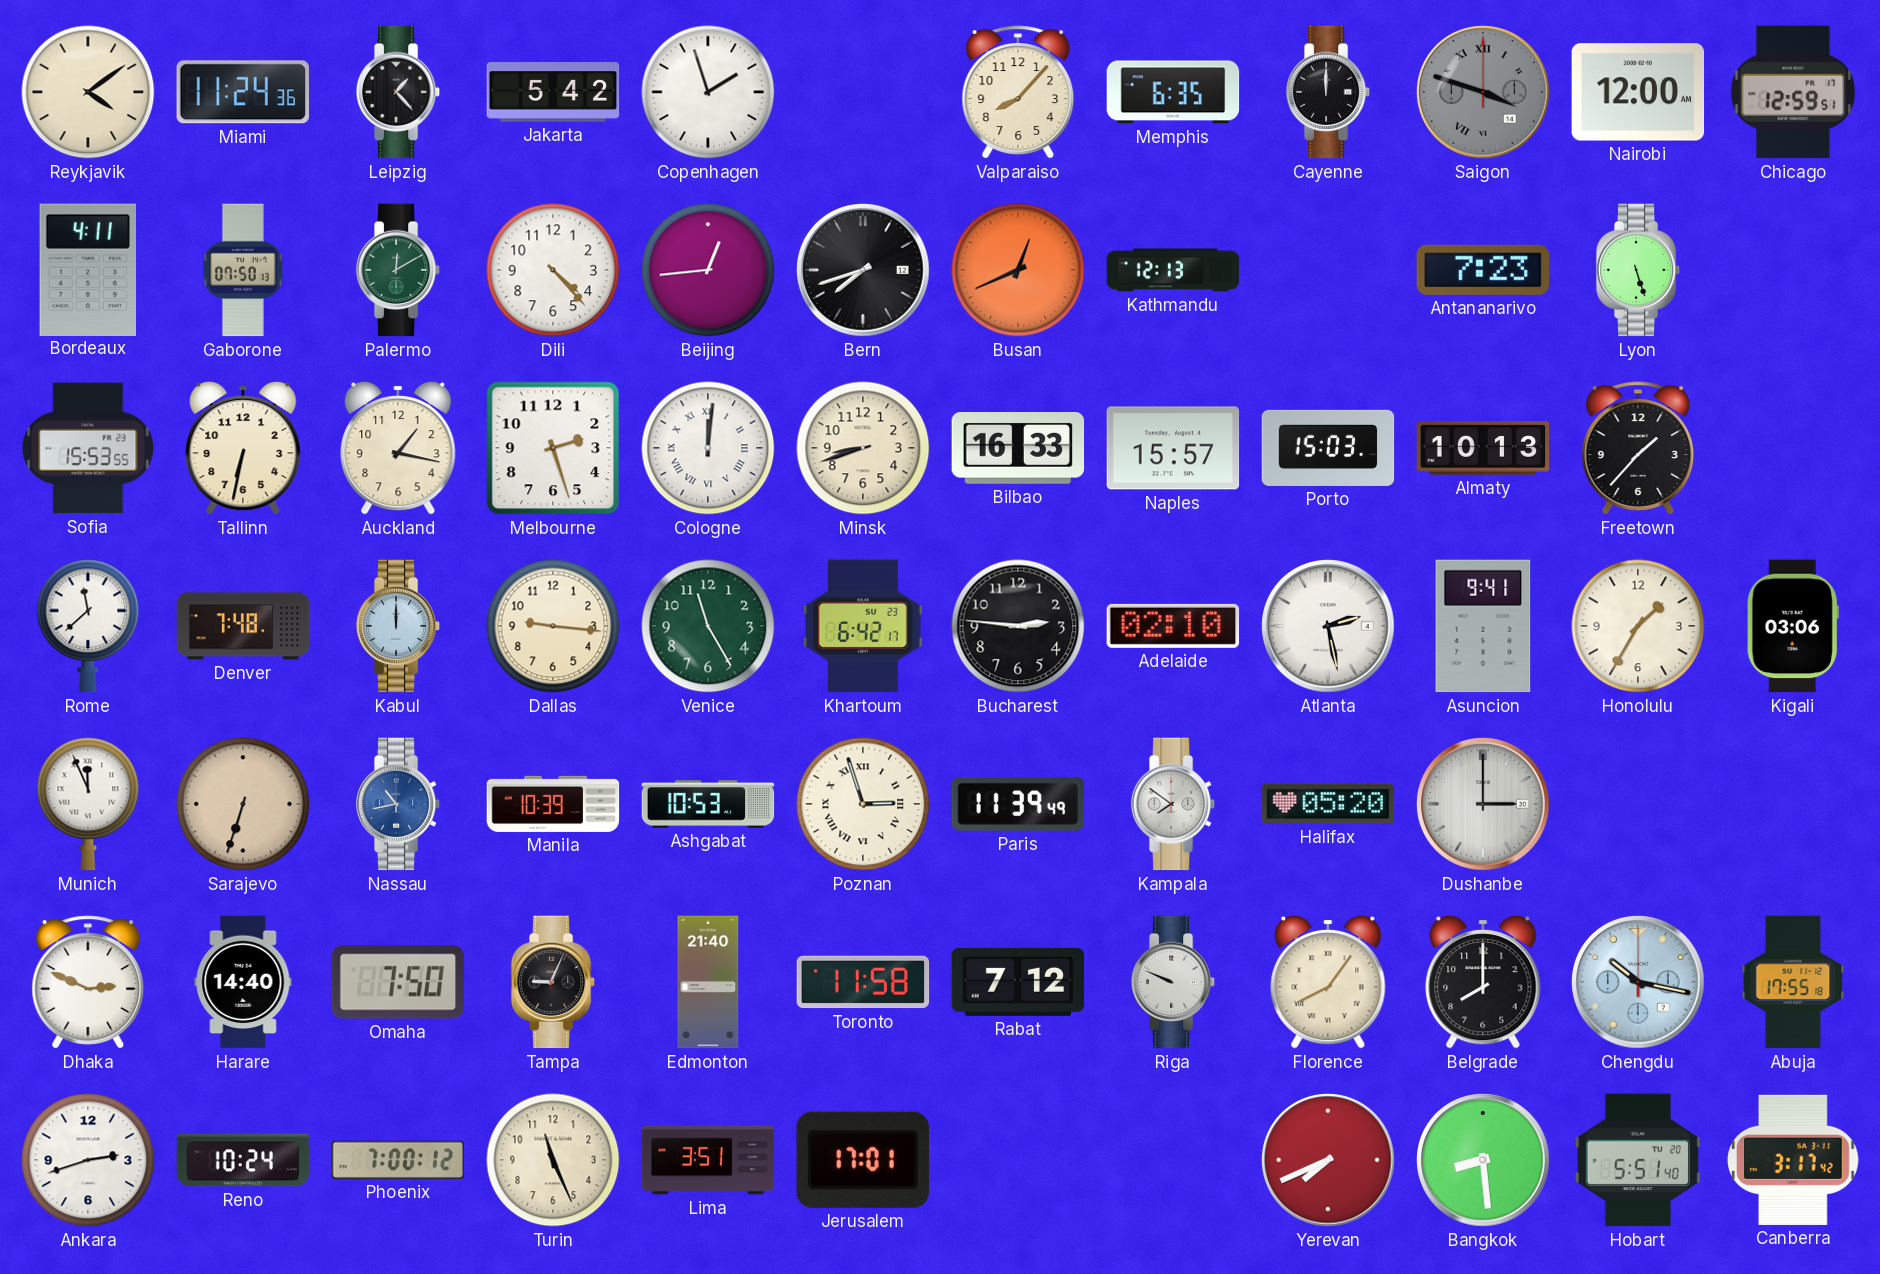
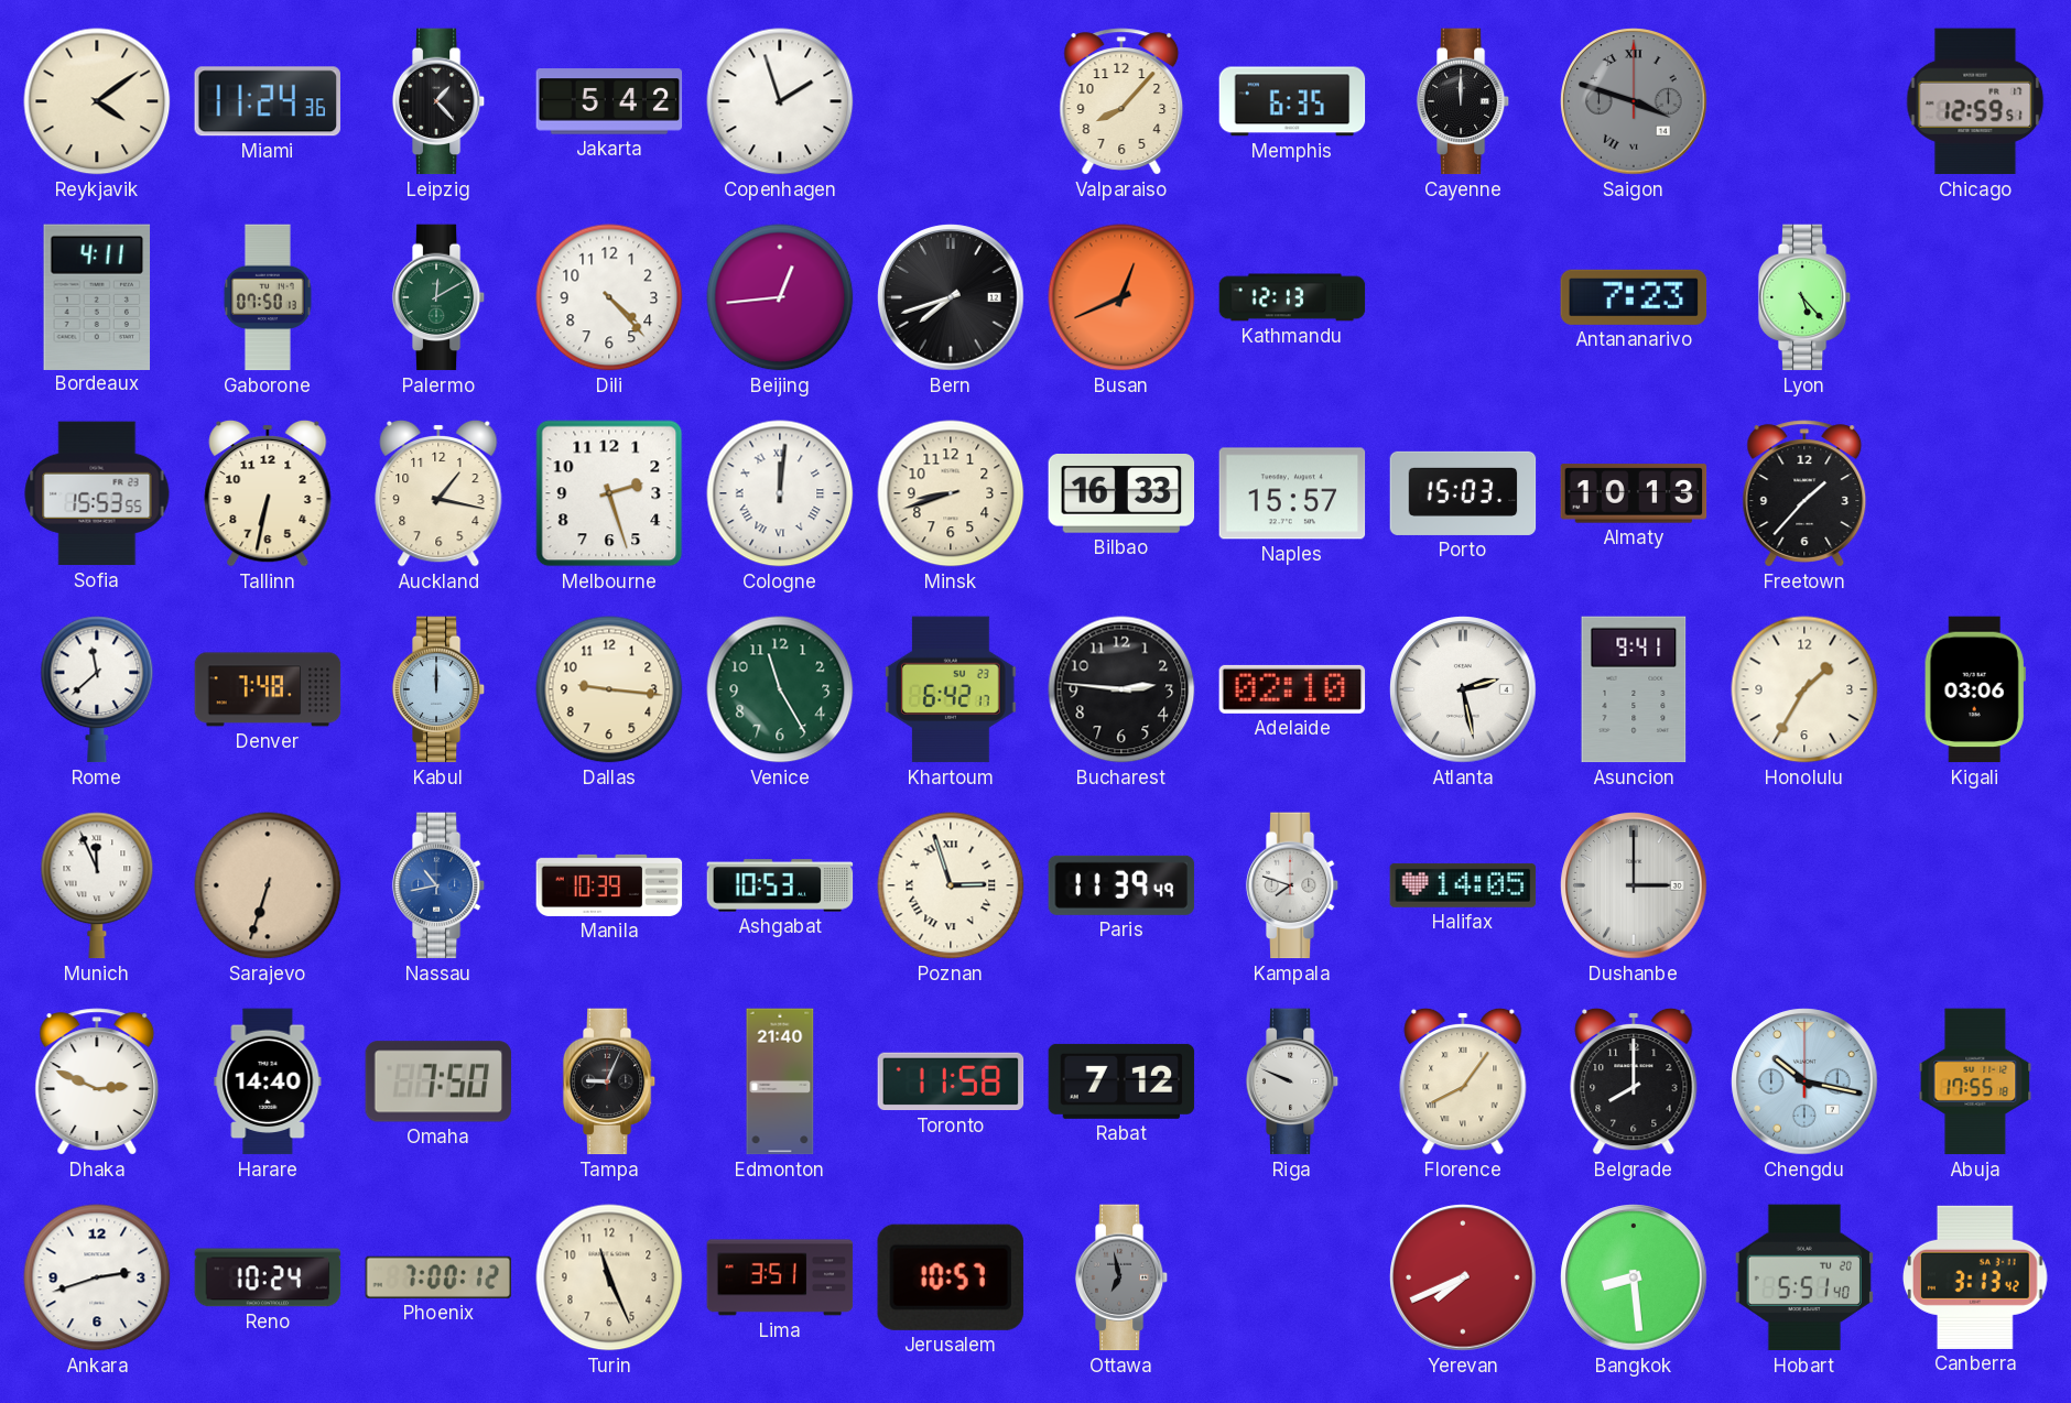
Nairobi: 12:00 -> none
Lyon: 5:27 -> 5:23
Kampala: 7:51 -> 7:48
Halifax: 05:20 -> 14:05
Jerusalem: 17:01 -> 10:57
Ottawa: none -> 6:58
Canberra: 3:17 -> 3:13
